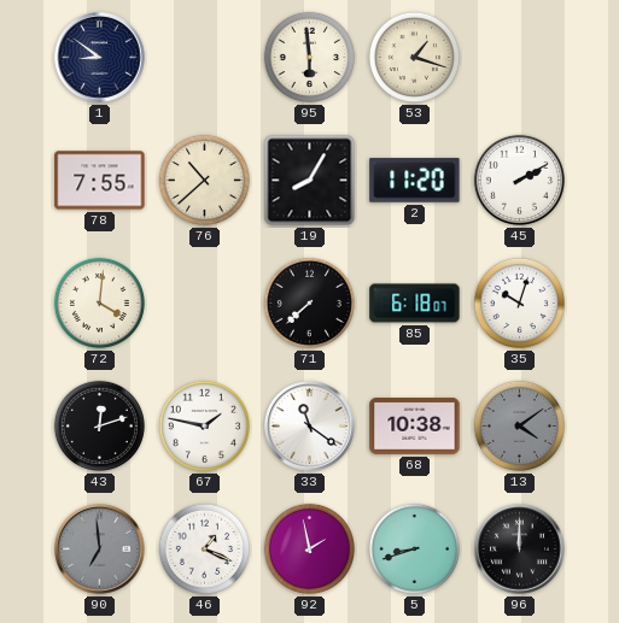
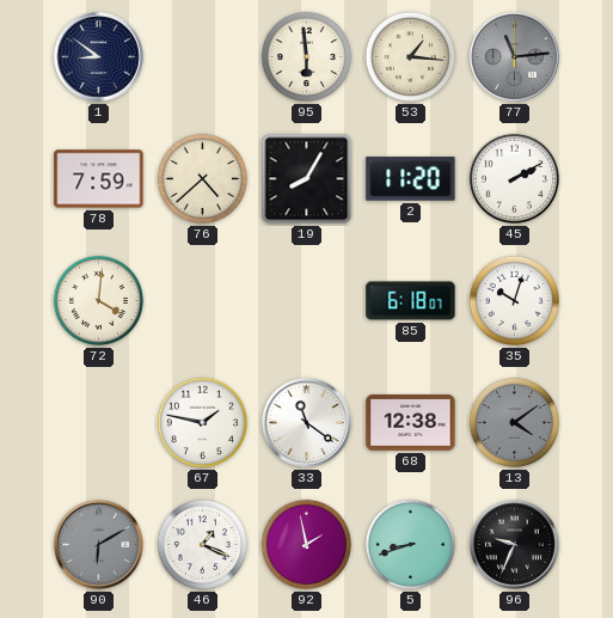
53: 1:18 -> 1:16
77: none -> 11:14
78: 7:55 -> 7:59
76: 10:38 -> 4:38
71: 7:38 -> none
43: 12:12 -> none
68: 10:38 -> 12:38
90: 6:59 -> 6:10
96: 12:00 -> 9:34
